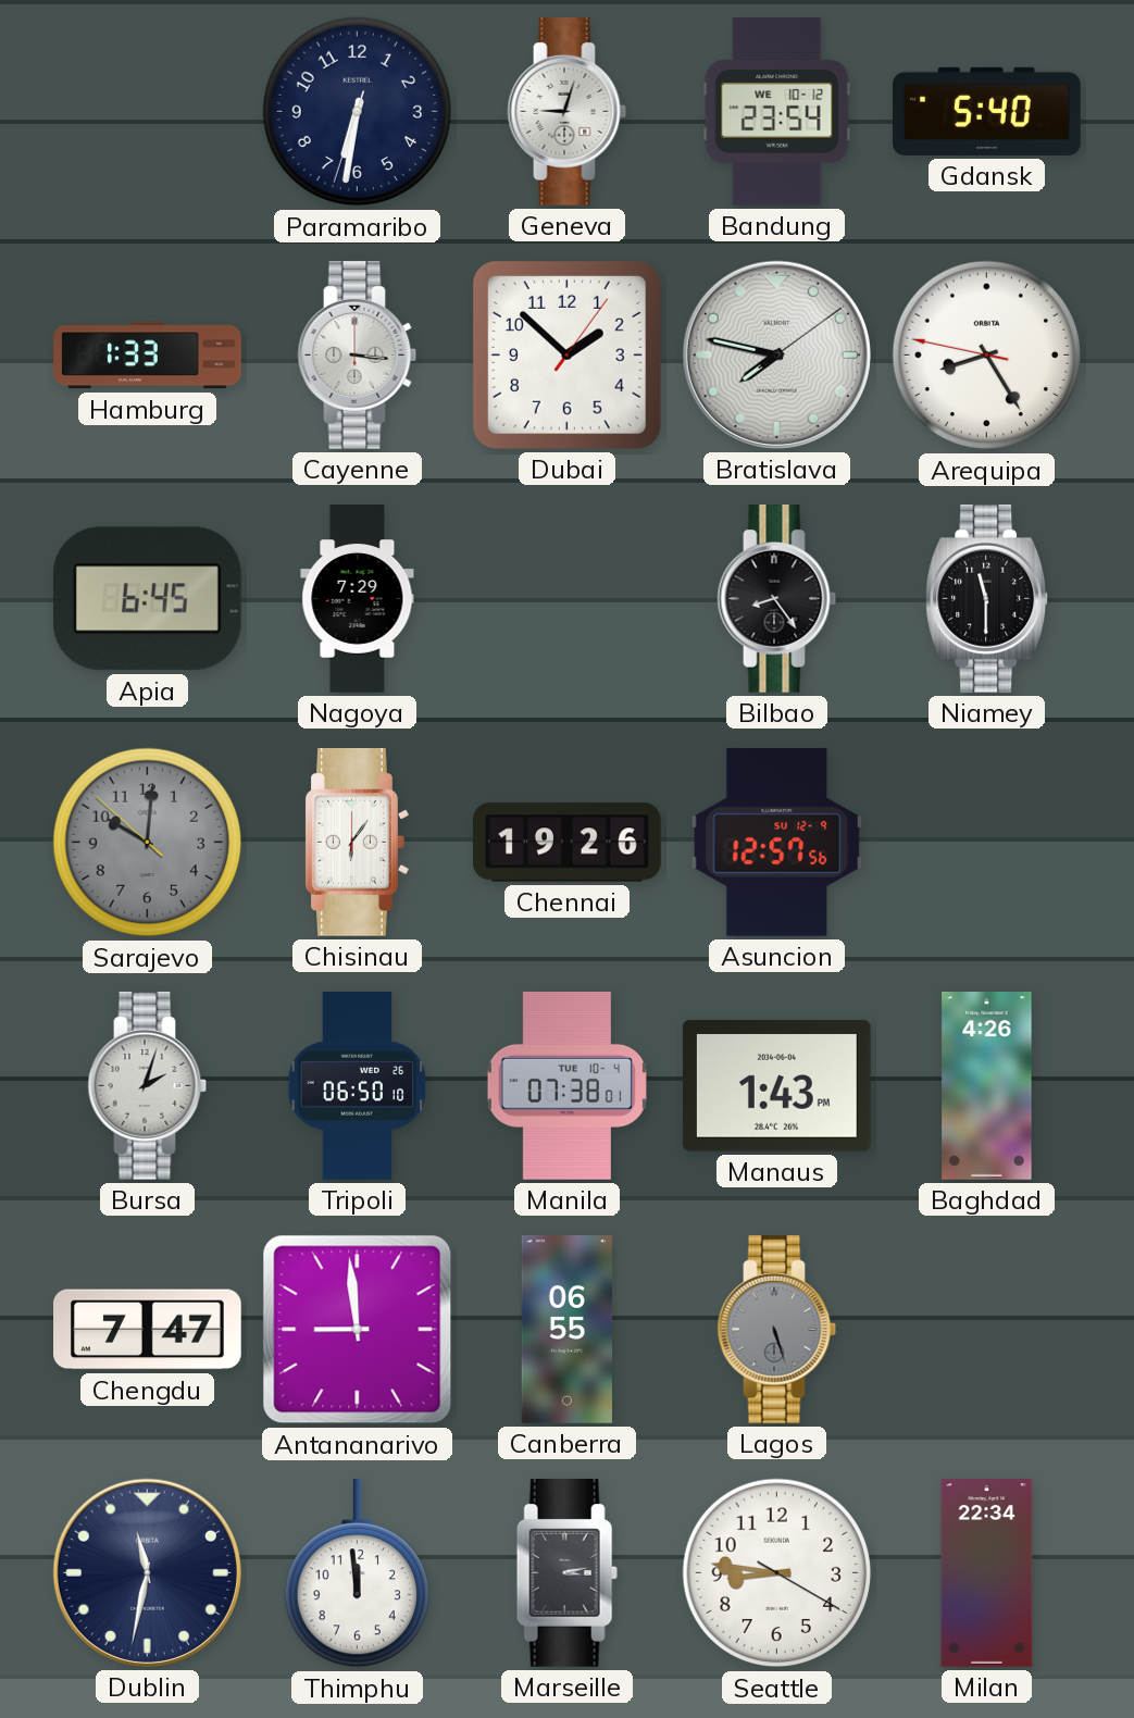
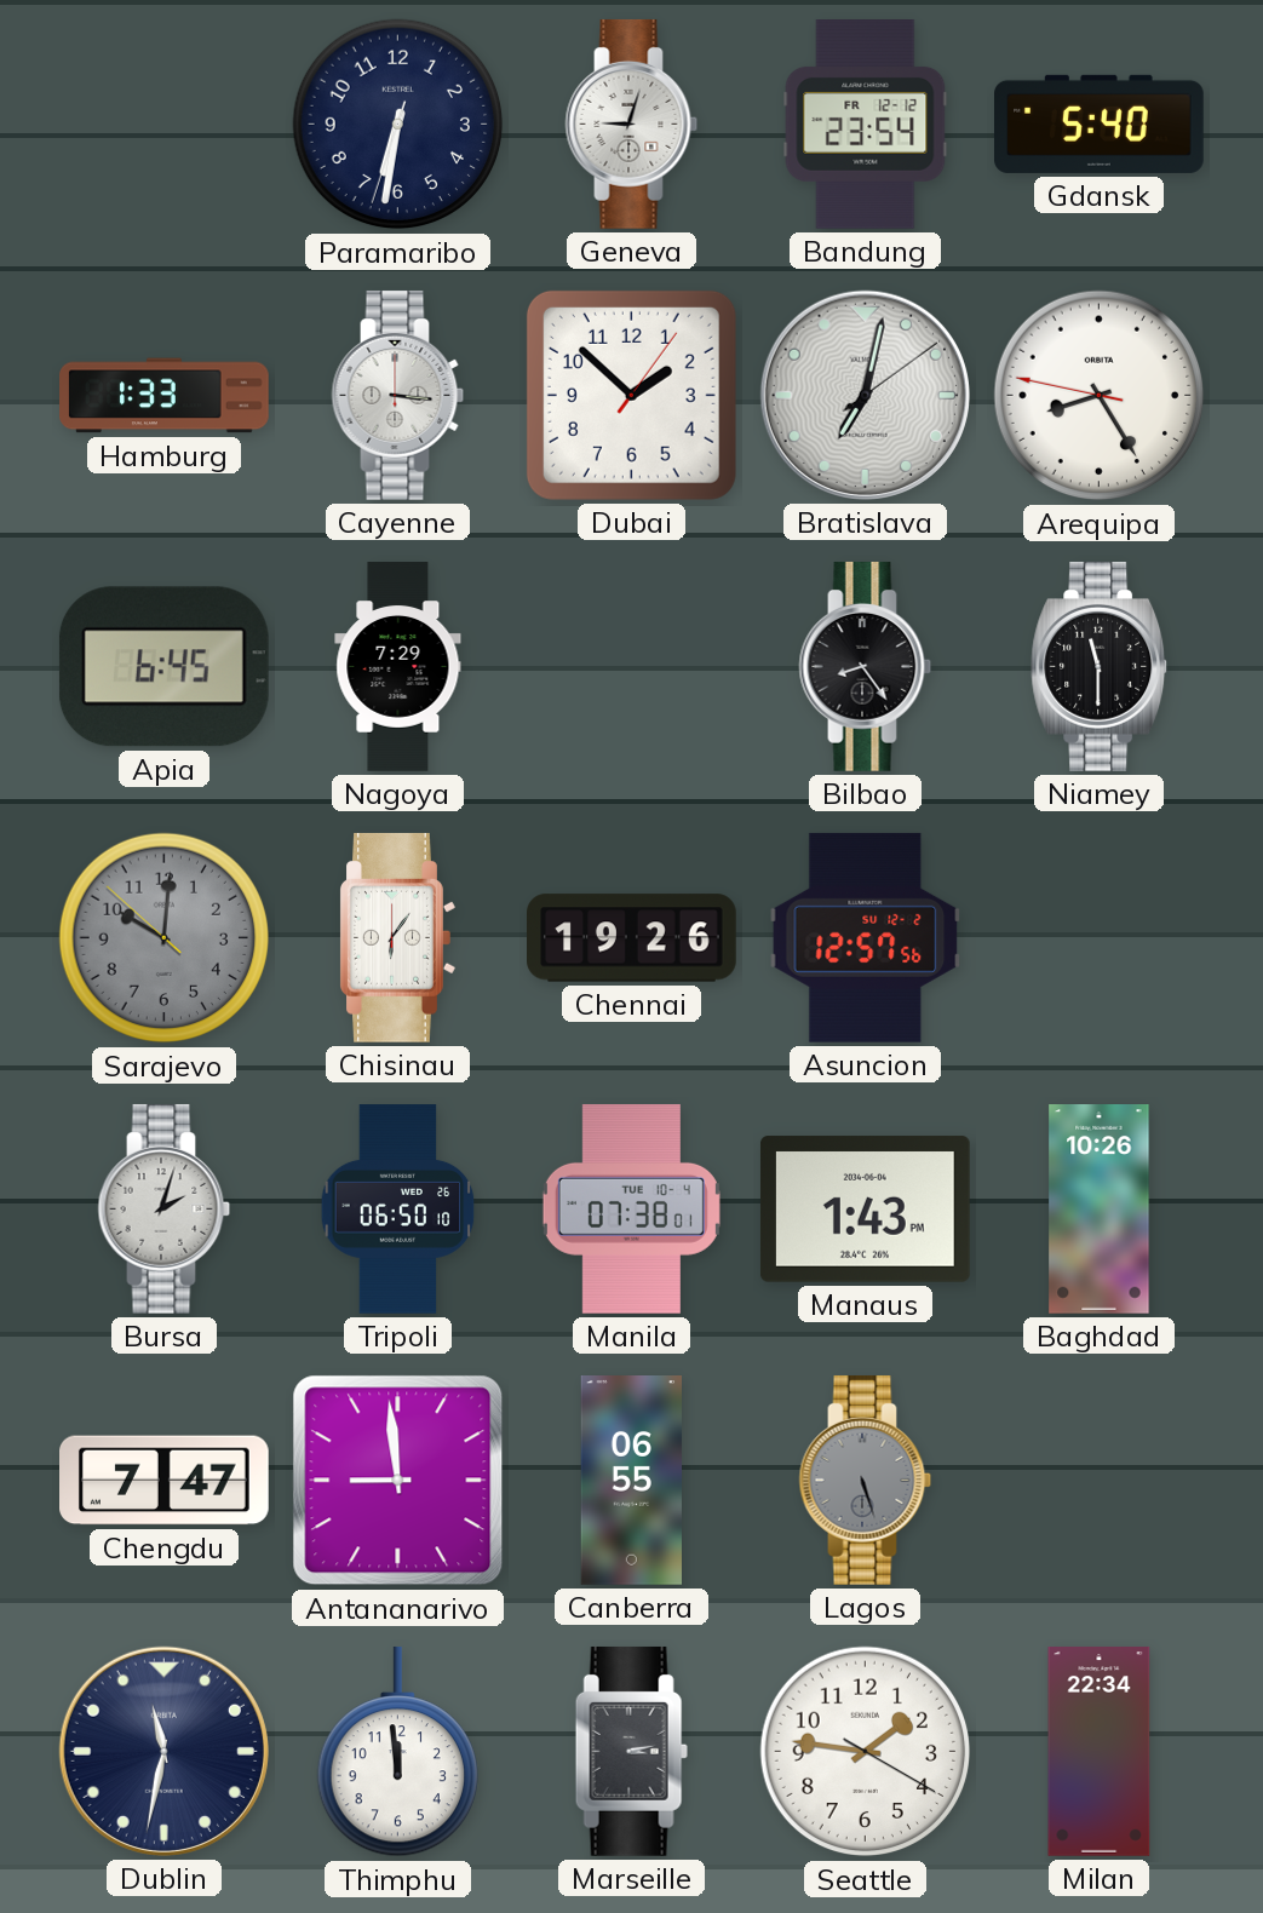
Bandung date: WE 10-12 -> FR 12-12
Bratislava: 7:47 -> 7:02
Asuncion date: SU 12-9 -> SU 12-2
Baghdad: 4:26 -> 10:26
Seattle: 8:46 -> 1:46
